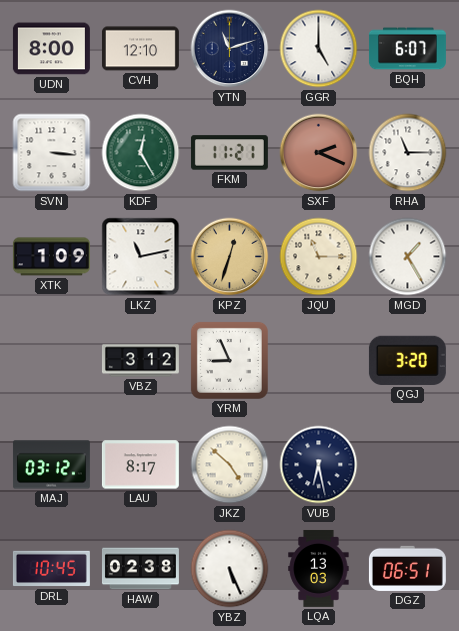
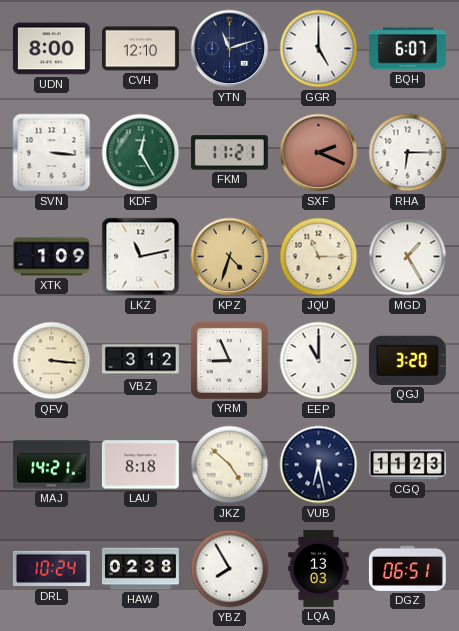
RHA: 11:15 -> 6:15
KPZ: 12:33 -> 4:33
QFV: none -> 3:16
EEP: none -> 11:00
MAJ: 03:12 -> 14:21
LAU: 8:17 -> 8:18
CGQ: none -> 11:23
DRL: 10:45 -> 10:24
YBZ: 5:26 -> 7:55
